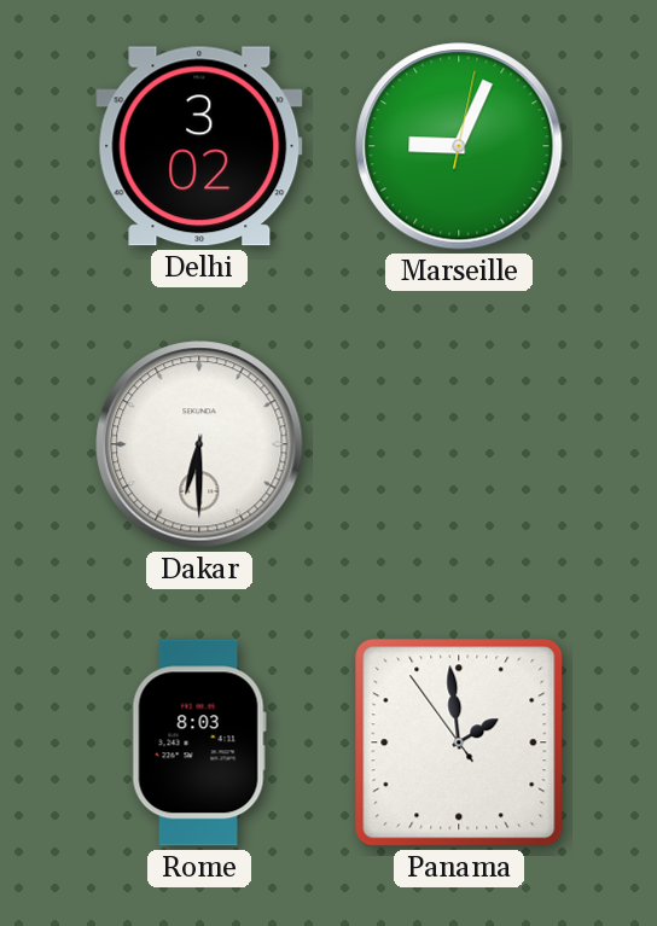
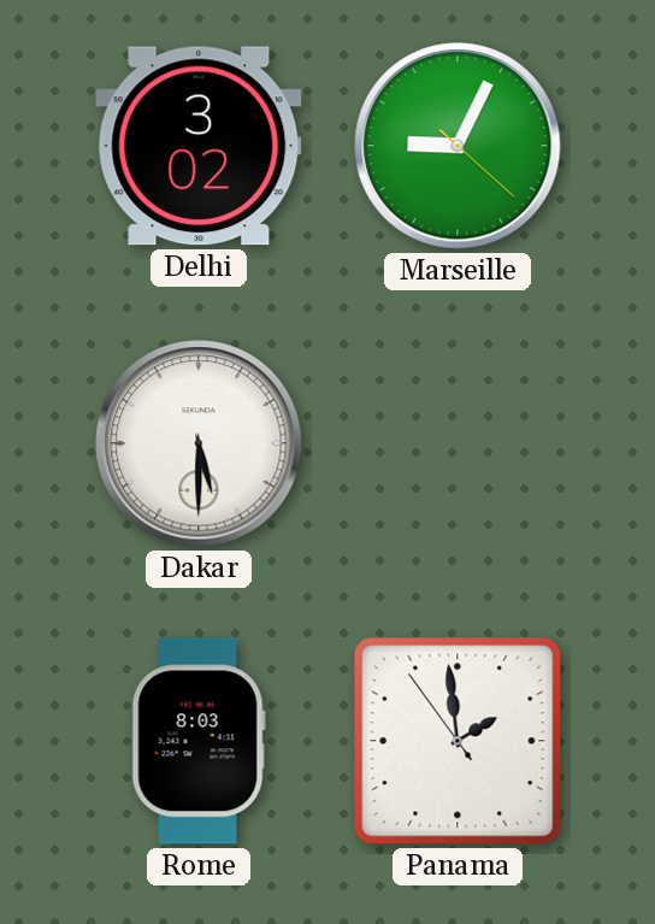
Marseille: 9:04:02 -> 9:04:22
Dakar: 6:30 -> 5:30
